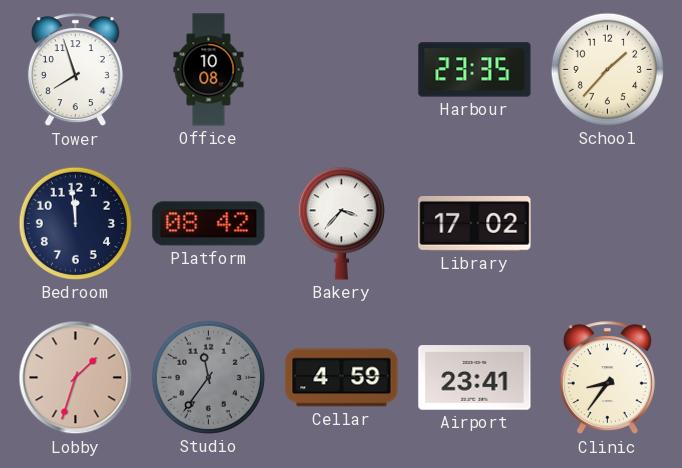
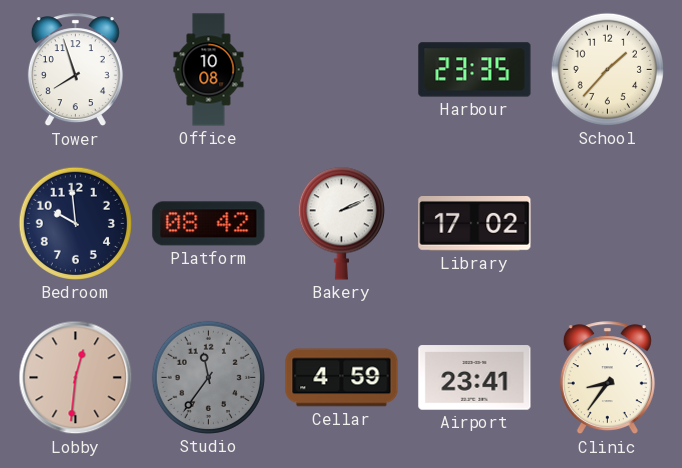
Bedroom: 11:59 -> 9:59
Bakery: 3:37 -> 2:11
Lobby: 1:33 -> 12:31
